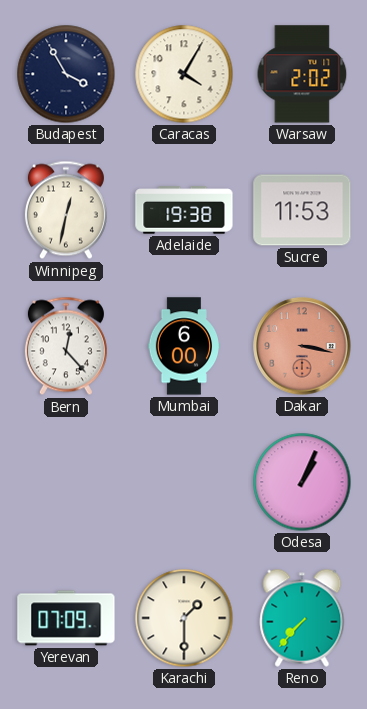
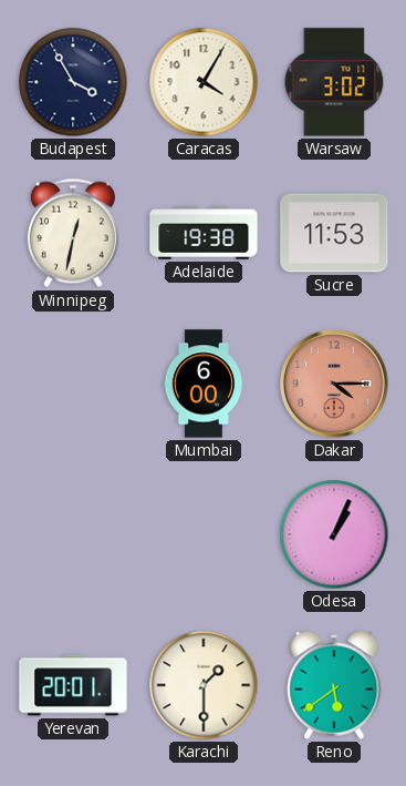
Warsaw: 2:02 -> 3:02
Bern: 12:23 -> none
Dakar: 3:17 -> 4:15
Yerevan: 07:09 -> 20:01
Reno: 7:37 -> 5:39
